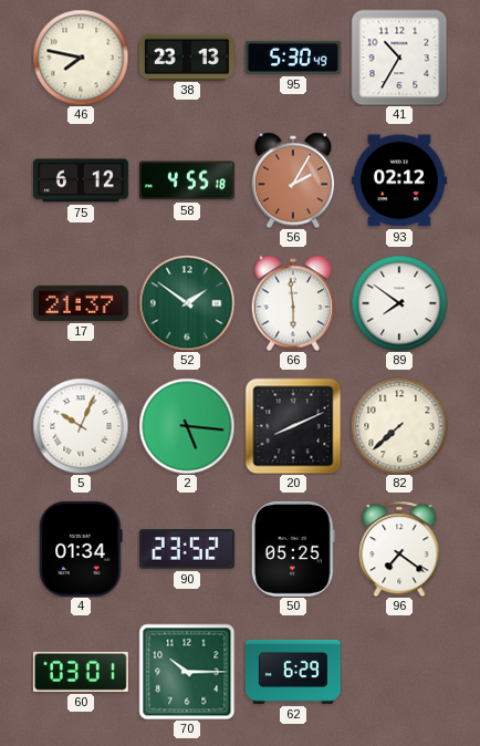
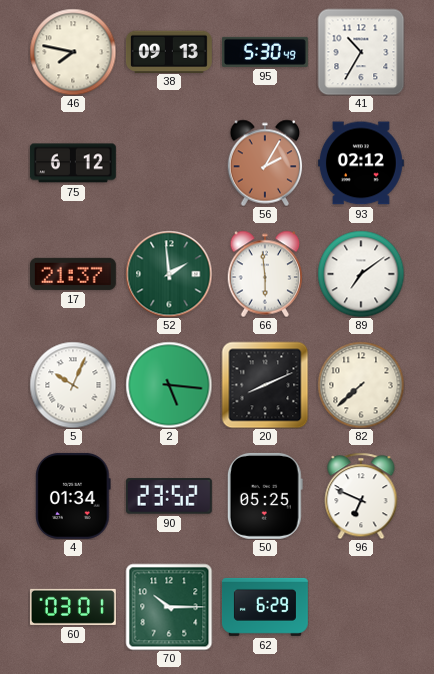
38: 23:13 -> 09:13
58: 4:55 -> none
52: 1:51 -> 1:59
89: 7:51 -> 7:09
96: 7:21 -> 6:49
